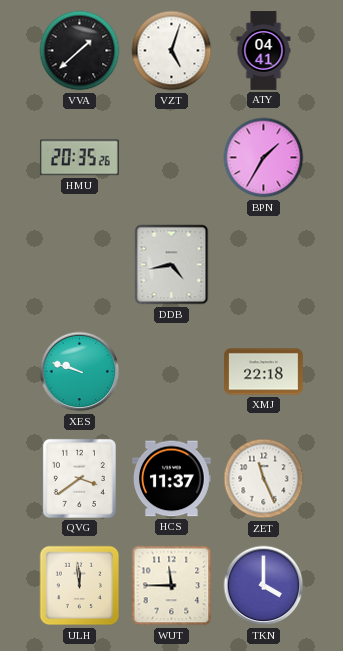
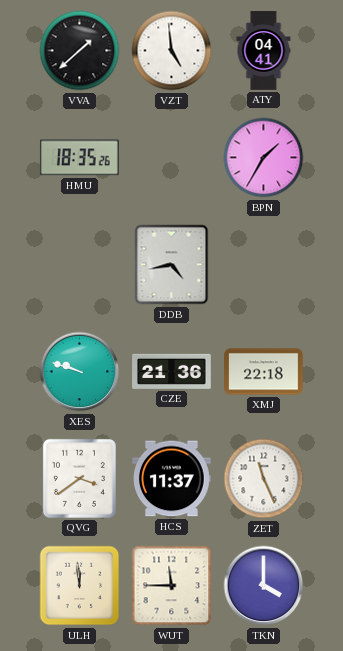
VZT: 5:03 -> 4:59
HMU: 20:35 -> 18:35
CZE: none -> 21:36
